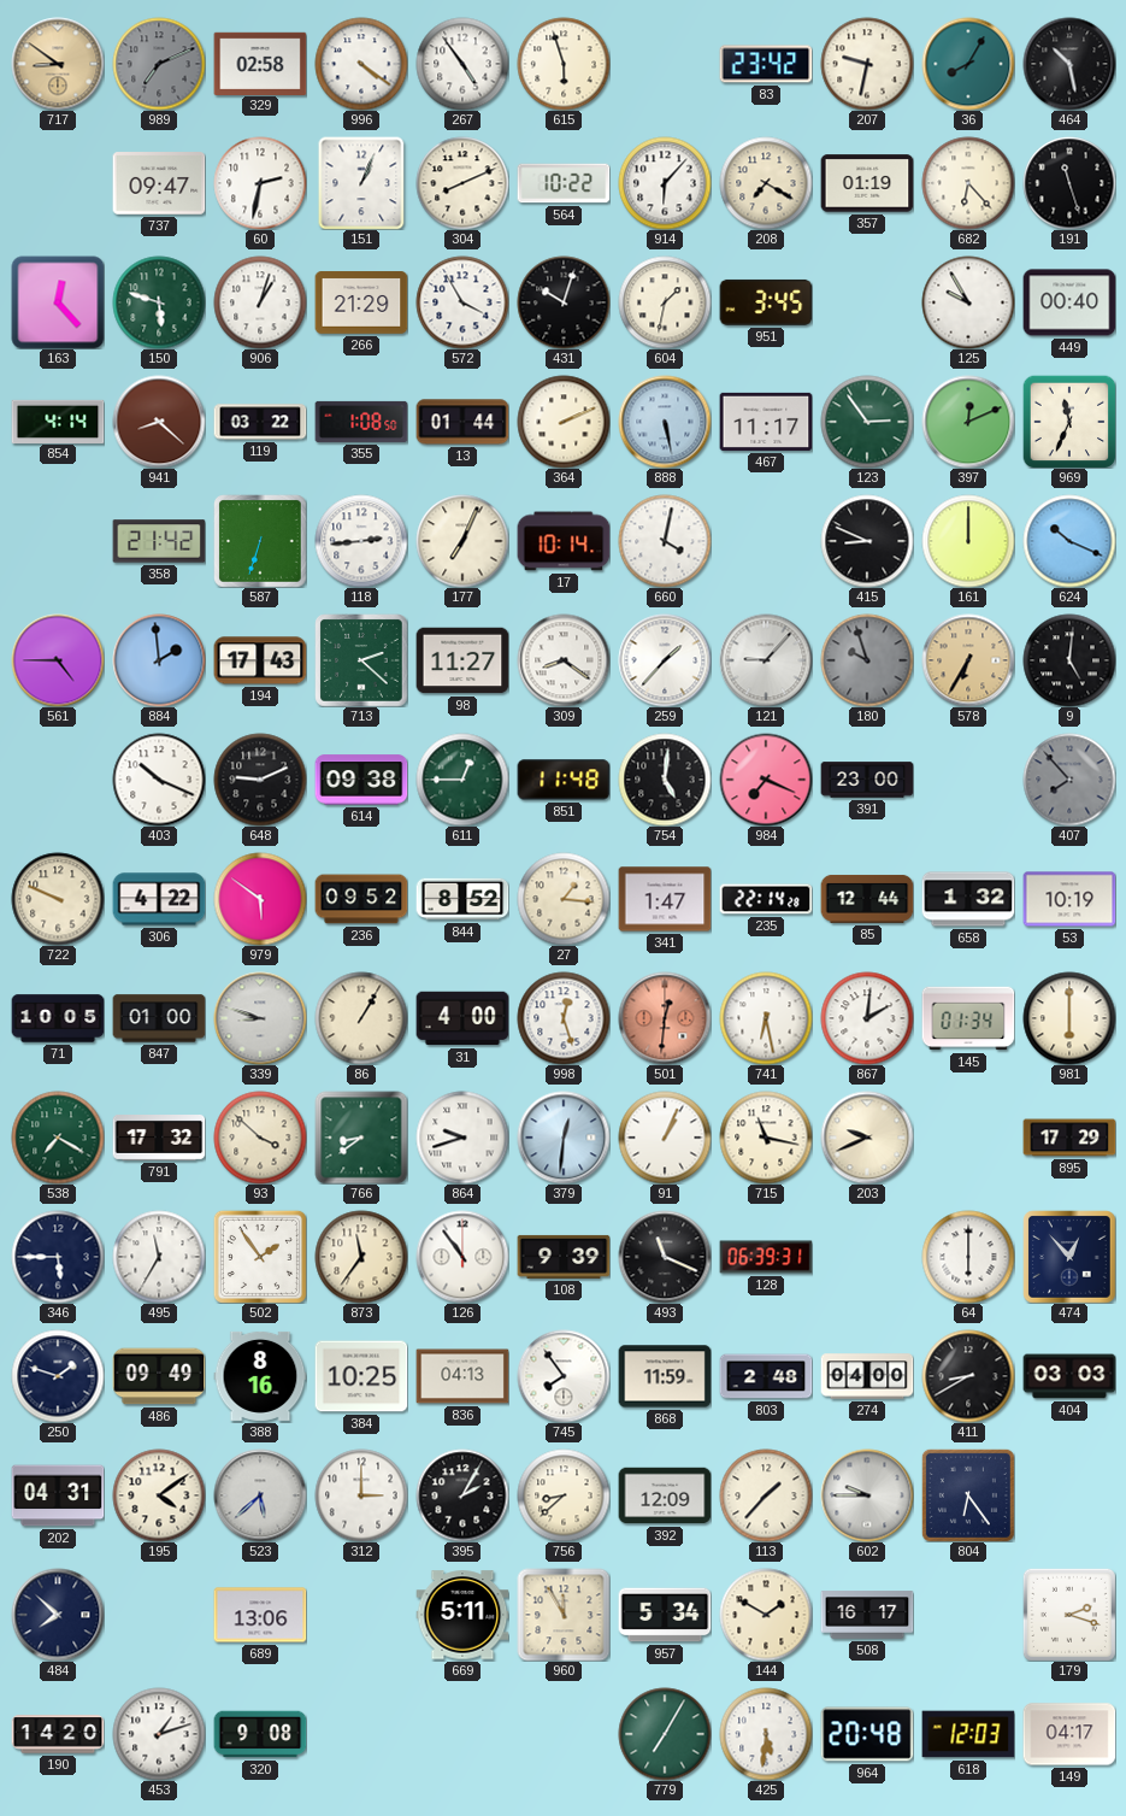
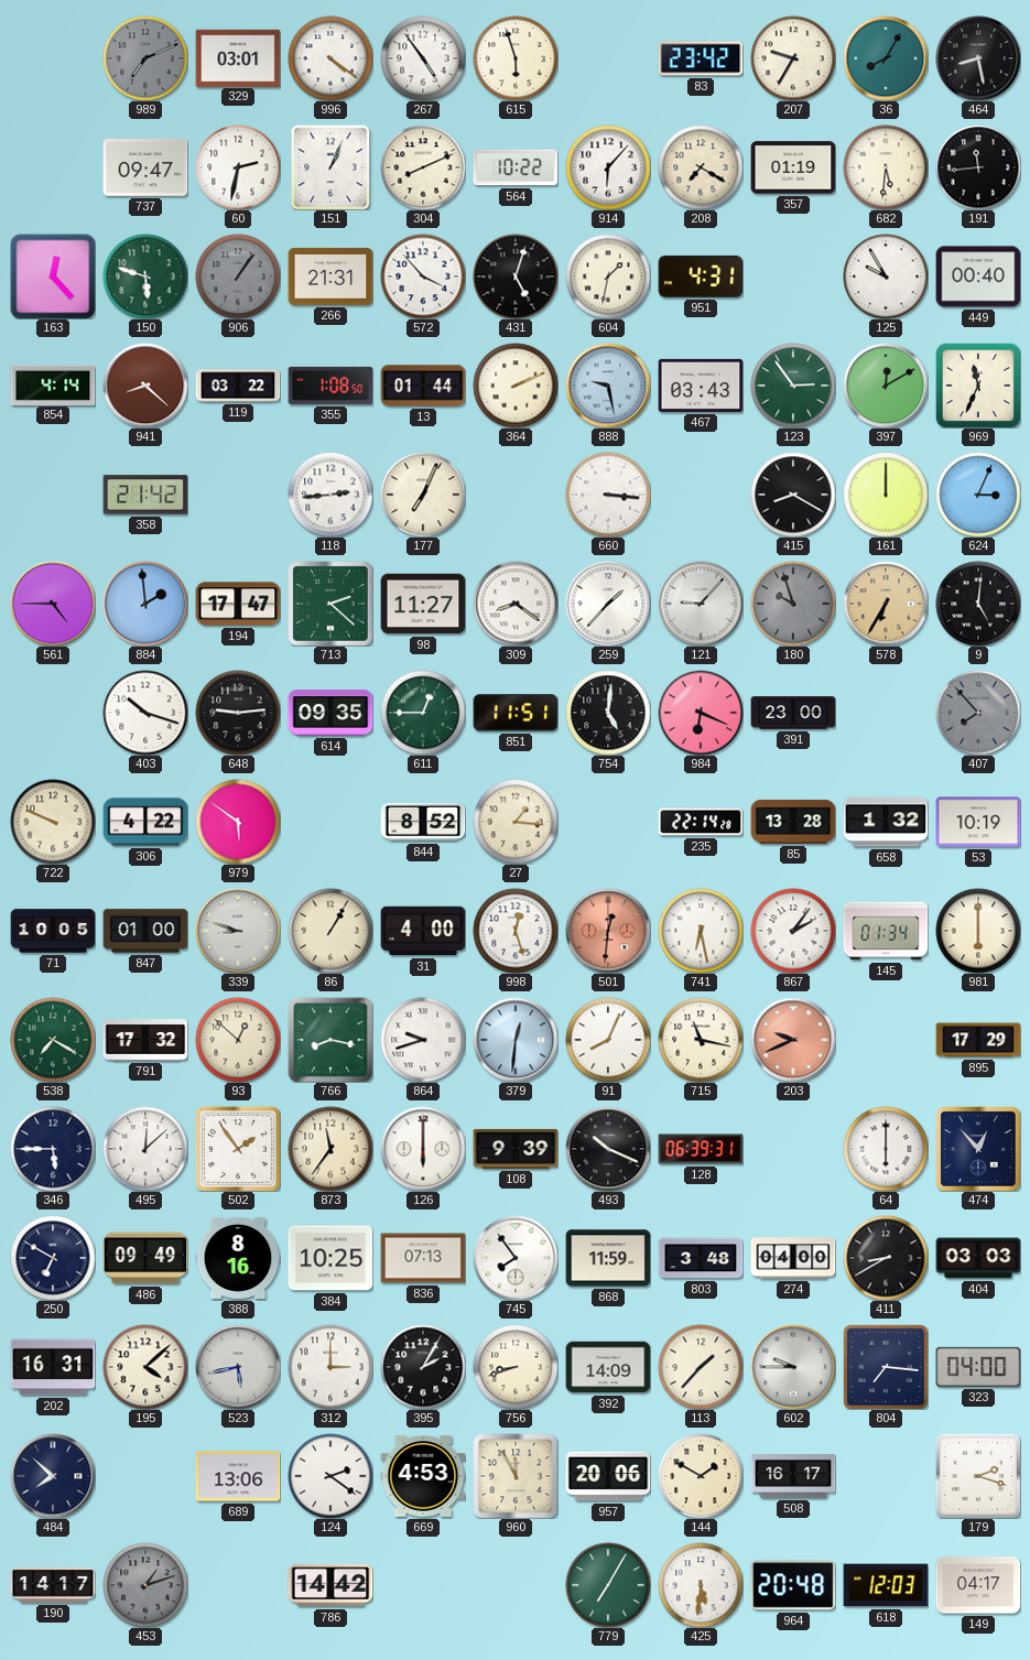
717: 8:51 -> none
329: 02:58 -> 03:01
207: 9:32 -> 9:35
464: 10:28 -> 8:28
682: 6:23 -> 5:31
191: 11:27 -> 11:44
906: 1:03 -> 1:06
906 dial: white -> grey
266: 21:29 -> 21:31
572: 3:55 -> 3:53
431: 10:03 -> 5:03
951: 3:45 -> 4:31
888: 5:28 -> 9:28
467: 11:17 -> 03:43
397: 12:11 -> 12:10
587: 6:33 -> none
17: 10:14 -> none
660: 4:02 -> 3:16
415: 8:49 -> 8:20
624: 10:19 -> 3:04
194: 17:43 -> 17:47
403: 10:19 -> 10:18
648: 9:11 -> 9:14
614: 09:38 -> 09:35
851: 11:48 -> 11:51
984: 7:19 -> 6:19
236: 09:52 -> none
341: 1:47 -> none
85: 12:44 -> 13:28
867: 2:01 -> 2:06
93: 3:52 -> 12:52
766: 8:39 -> 8:17
91: 1:04 -> 8:04
203 dial: cream -> salmon
495: 11:35 -> 12:08
126: 10:54 -> 6:00
493: 11:19 -> 10:19
250: 1:48 -> 6:50
836: 04:13 -> 07:13
803: 2:48 -> 3:48
202: 04:31 -> 16:31
195: 4:09 -> 4:08
523: 5:38 -> 5:43
756: 8:38 -> 8:42
392: 12:09 -> 14:09
804: 6:24 -> 7:16
323: none -> 04:00
124: none -> 2:21
669: 5:11 -> 4:53
957: 5:34 -> 20:06
190: 14:20 -> 14:17
453 dial: white -> grey
320: 9:08 -> none
786: none -> 14:42
